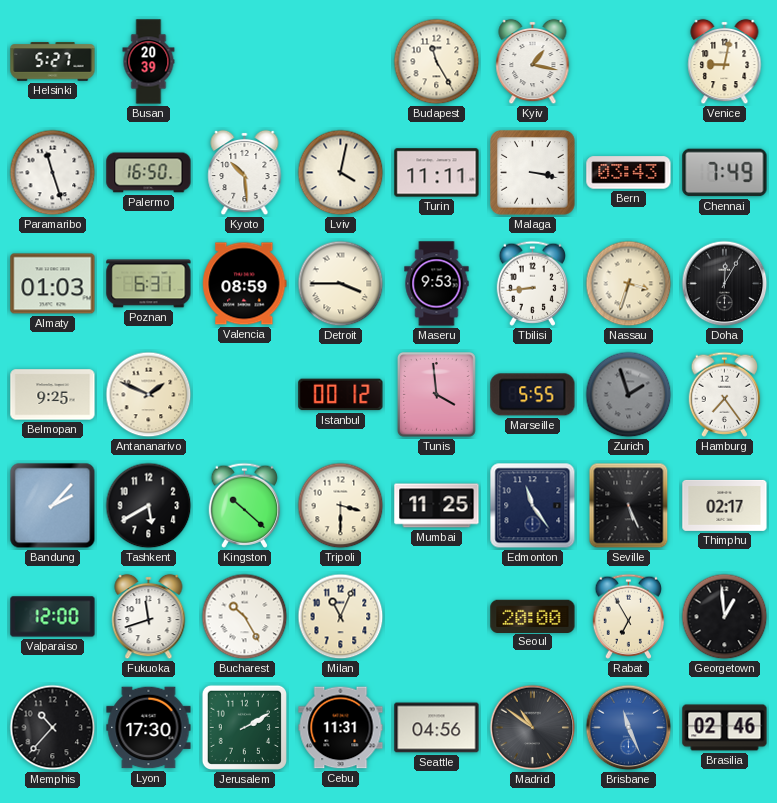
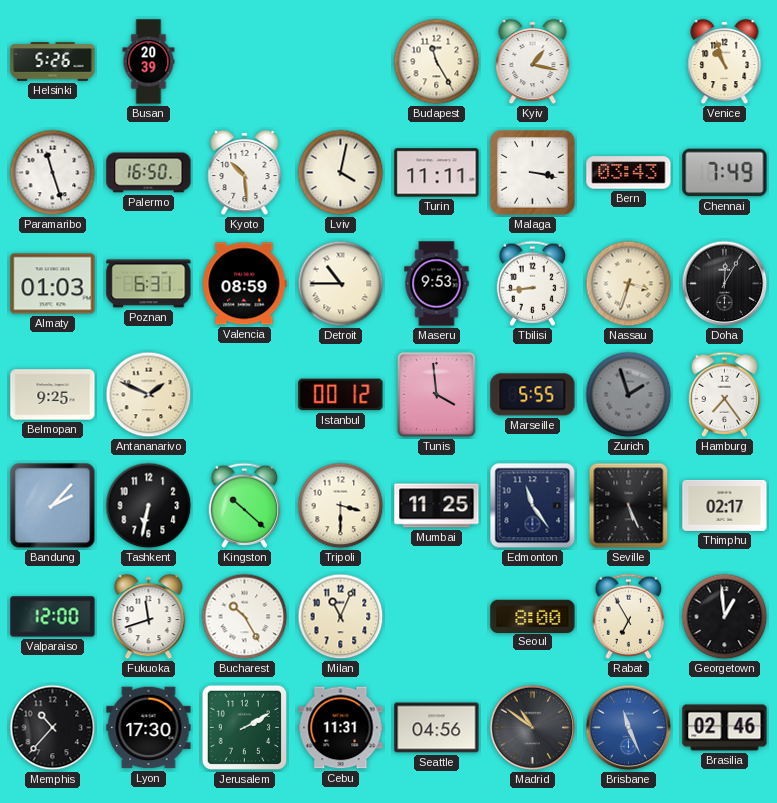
Helsinki: 5:27 -> 5:26
Venice: 9:02 -> 10:57
Detroit: 3:45 -> 10:45
Tashkent: 5:40 -> 6:32
Seoul: 20:00 -> 8:00
